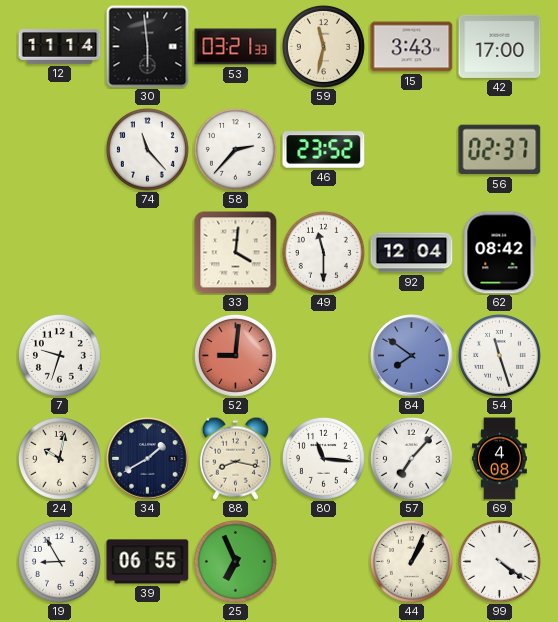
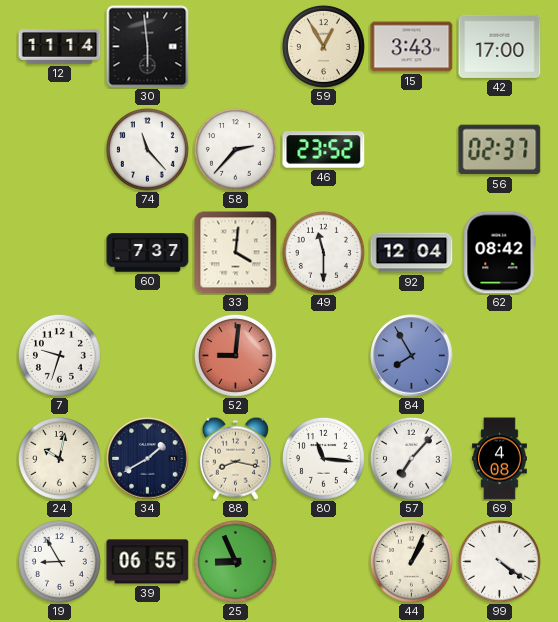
53: 03:21 -> none
59: 11:32 -> 12:55
60: none -> 7:37
84: 7:51 -> 7:55
54: 11:27 -> none
25: 6:56 -> 8:56
